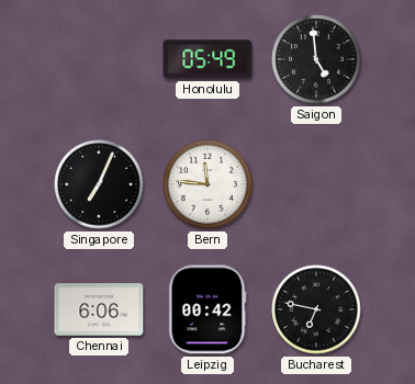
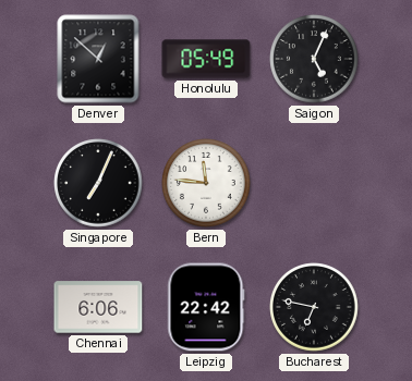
Denver: none -> 12:52
Saigon: 4:59 -> 5:04
Leipzig: 00:42 -> 22:42
